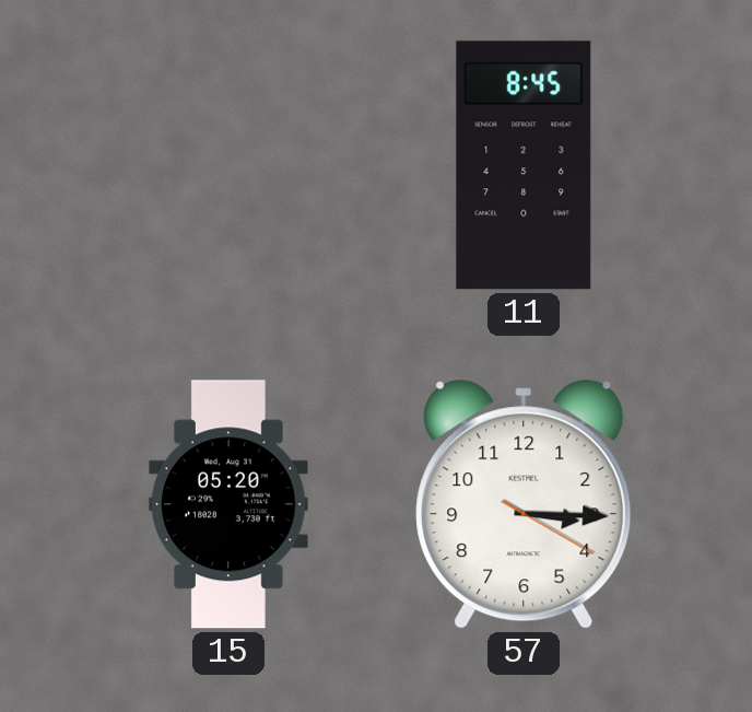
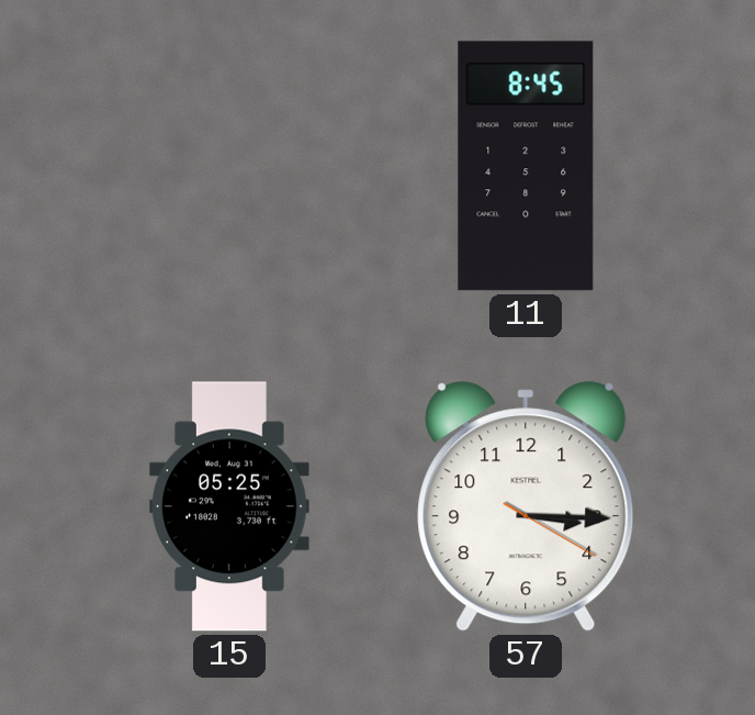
15: 05:20 -> 05:25
